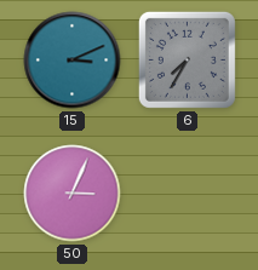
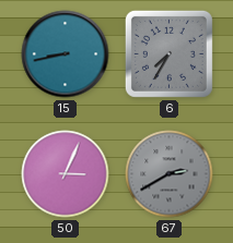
15: 3:11 -> 8:43
67: none -> 2:40
